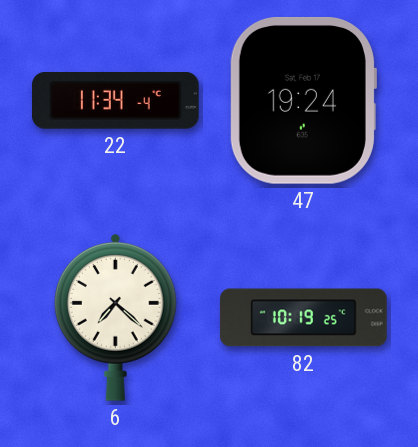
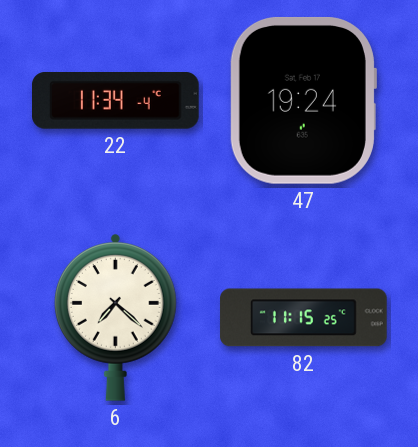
82: 10:19 -> 11:15
